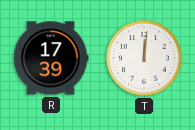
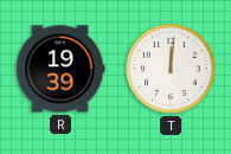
R: 17:39 -> 19:39
